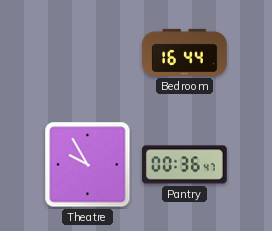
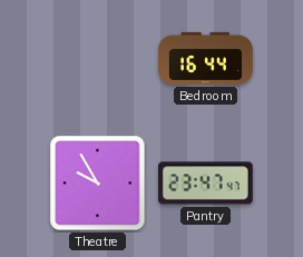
Pantry: 00:36 -> 23:47
